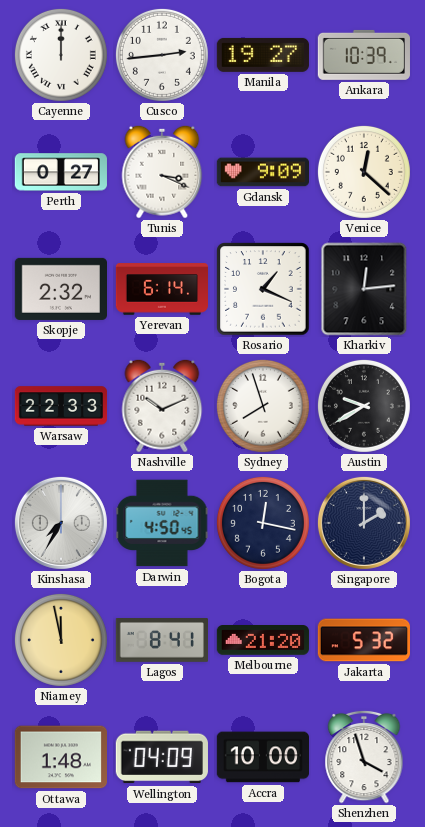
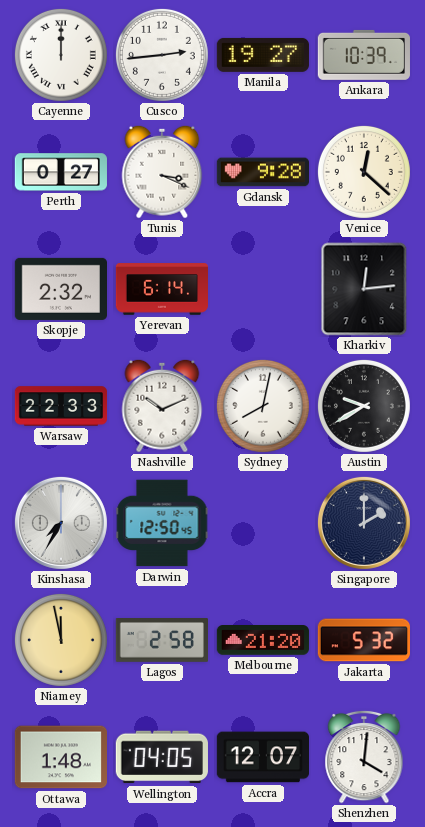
Gdansk: 9:09 -> 9:28
Rosario: 1:19 -> none
Sydney: 7:57 -> 8:02
Darwin: 4:50 -> 12:50
Bogota: 12:17 -> none
Lagos: 8:41 -> 2:58
Wellington: 04:09 -> 04:05
Accra: 10:00 -> 12:07
Shenzhen: 3:57 -> 4:01
